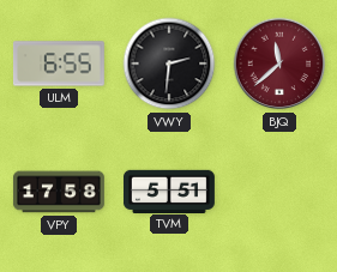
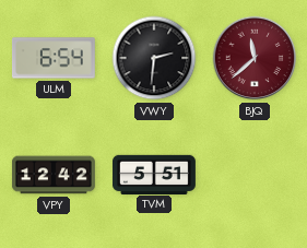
ULM: 6:55 -> 6:54
VPY: 17:58 -> 12:42
